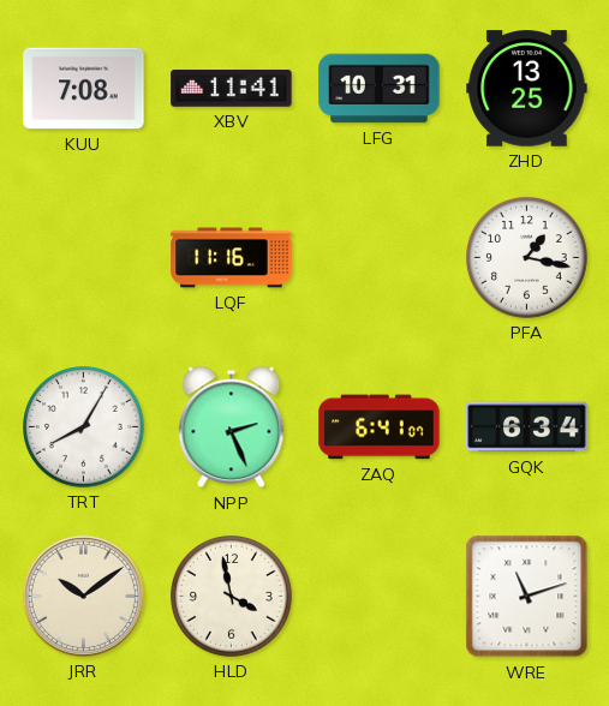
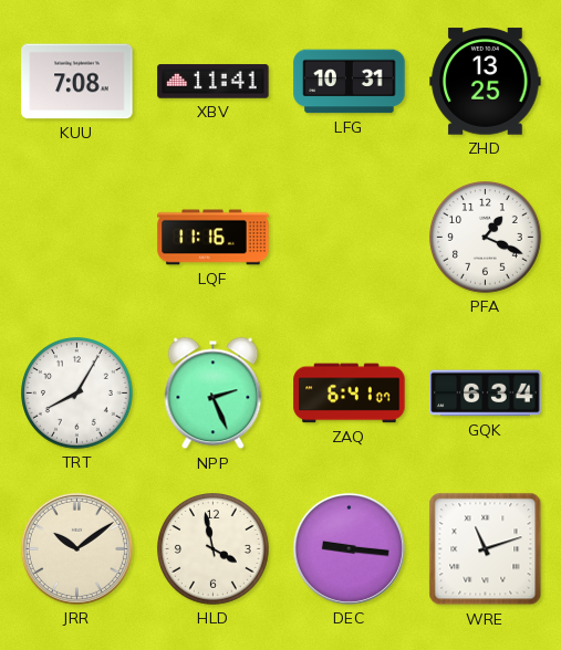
PFA: 1:17 -> 1:19
DEC: none -> 9:16
